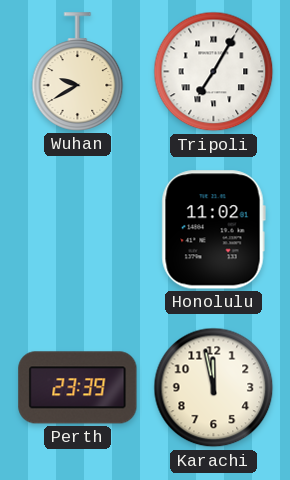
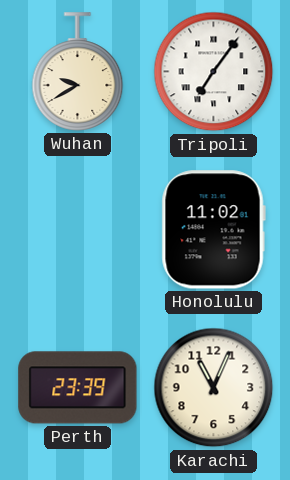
Tripoli: 7:05 -> 7:06
Karachi: 11:58 -> 11:04
